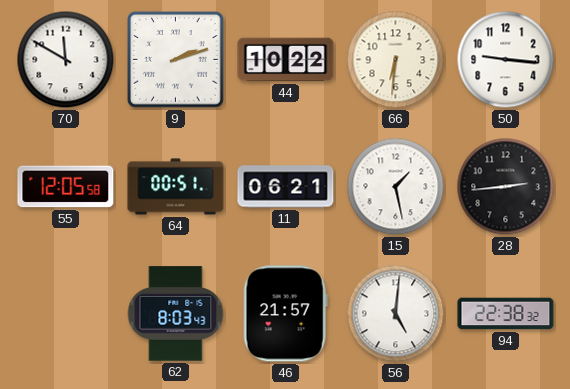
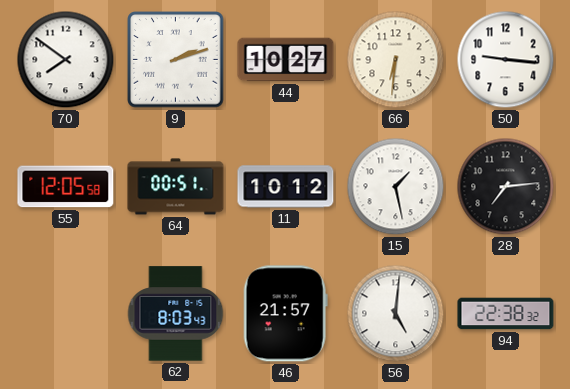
70: 11:50 -> 7:51
44: 10:22 -> 10:27
11: 06:21 -> 10:12
28: 2:44 -> 7:14
